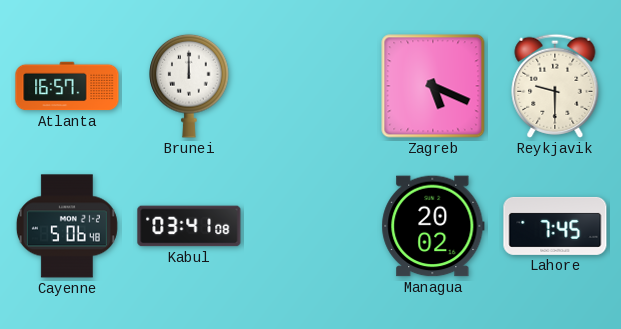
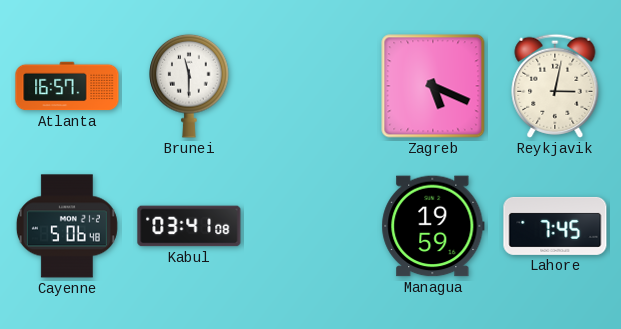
Brunei: 12:00 -> 11:30
Reykjavik: 9:30 -> 3:02
Managua: 20:02 -> 19:59
